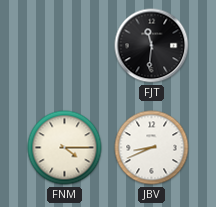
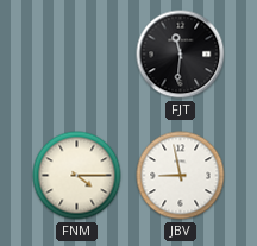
JBV: 8:41 -> 8:58
